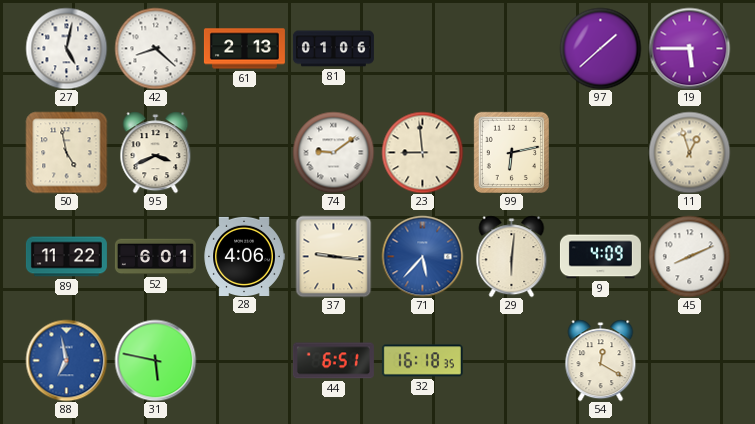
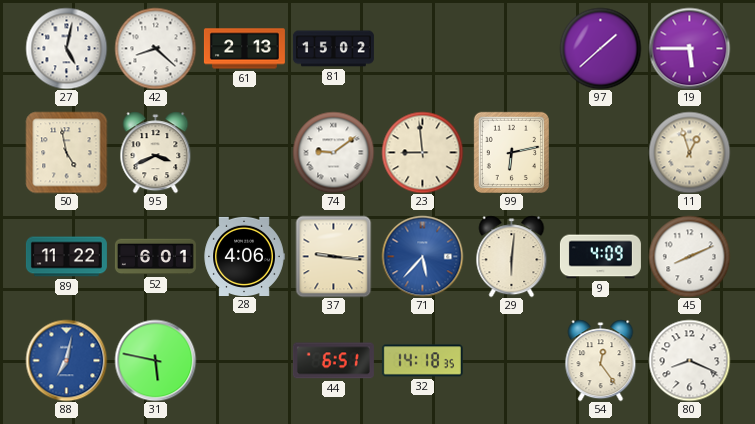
81: 01:06 -> 15:02
88: 6:58 -> 7:02
32: 16:18 -> 14:18
54: 12:20 -> 12:24
80: none -> 8:19
